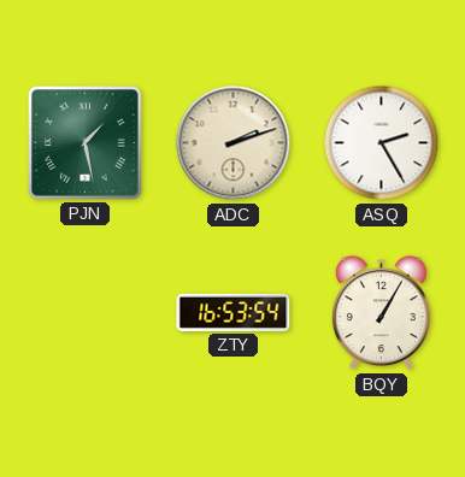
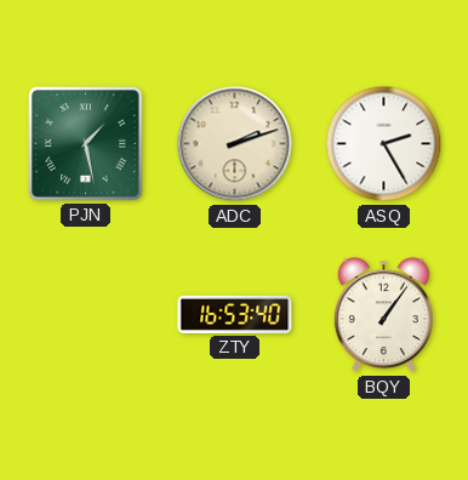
ZTY: 16:53:54 -> 16:53:40
BQY: 1:05 -> 1:06
